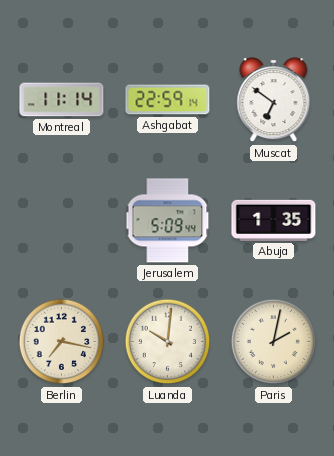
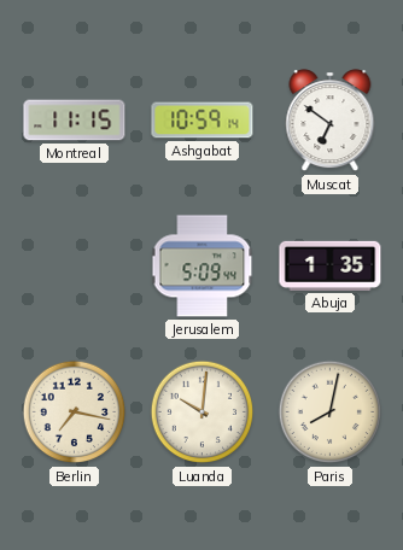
Montreal: 11:14 -> 11:15
Ashgabat: 22:59 -> 10:59
Paris: 2:02 -> 8:02
